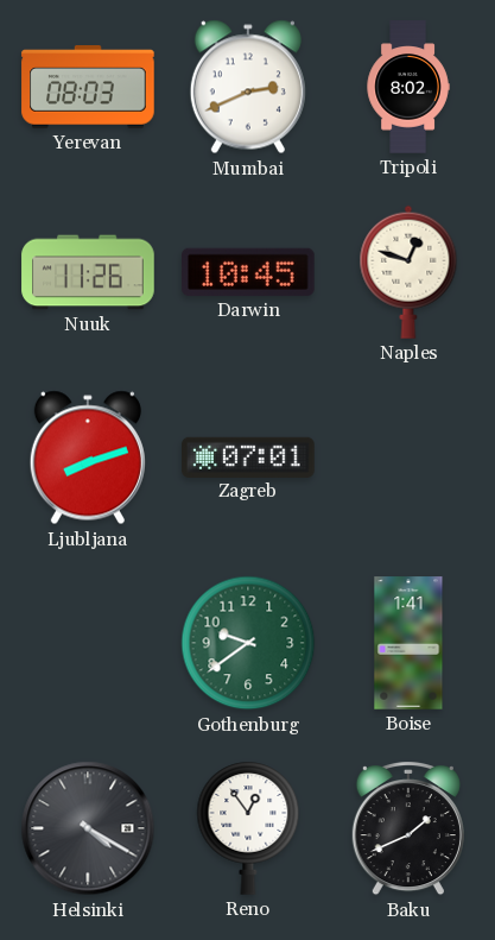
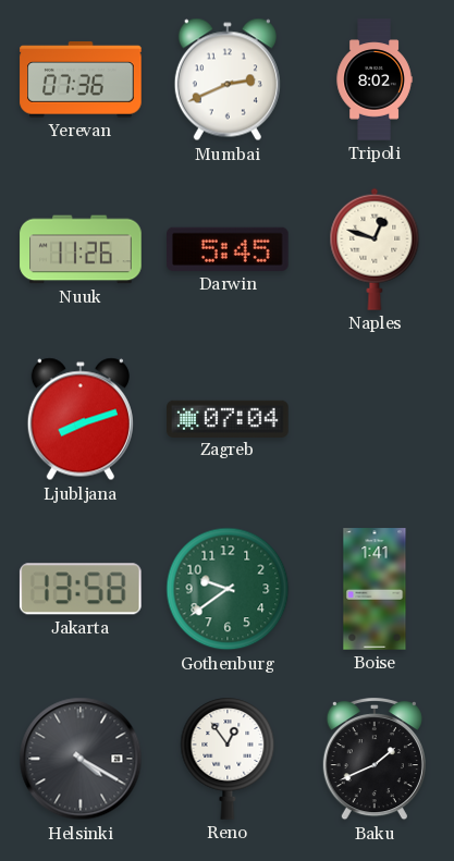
Yerevan: 08:03 -> 07:36
Darwin: 10:45 -> 5:45
Zagreb: 07:01 -> 07:04
Jakarta: none -> 13:58
